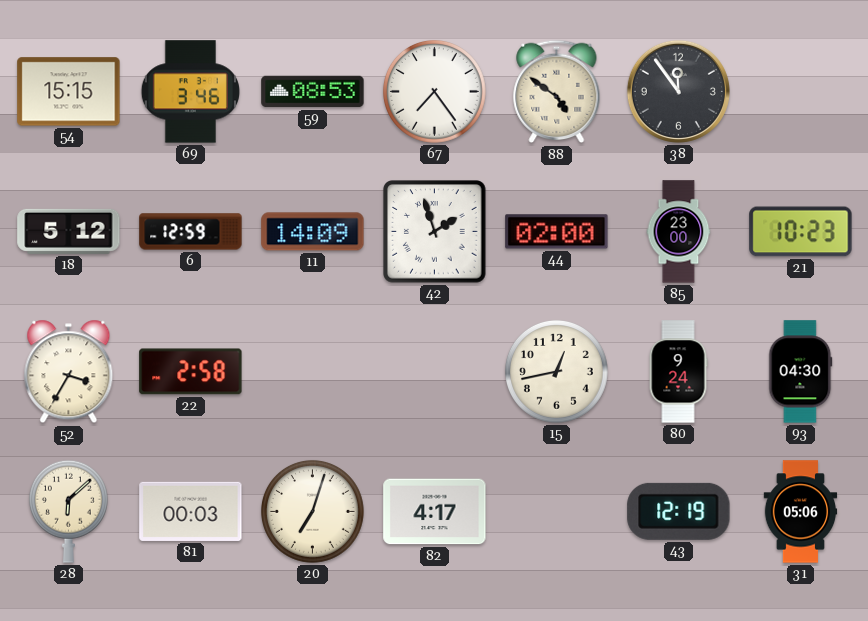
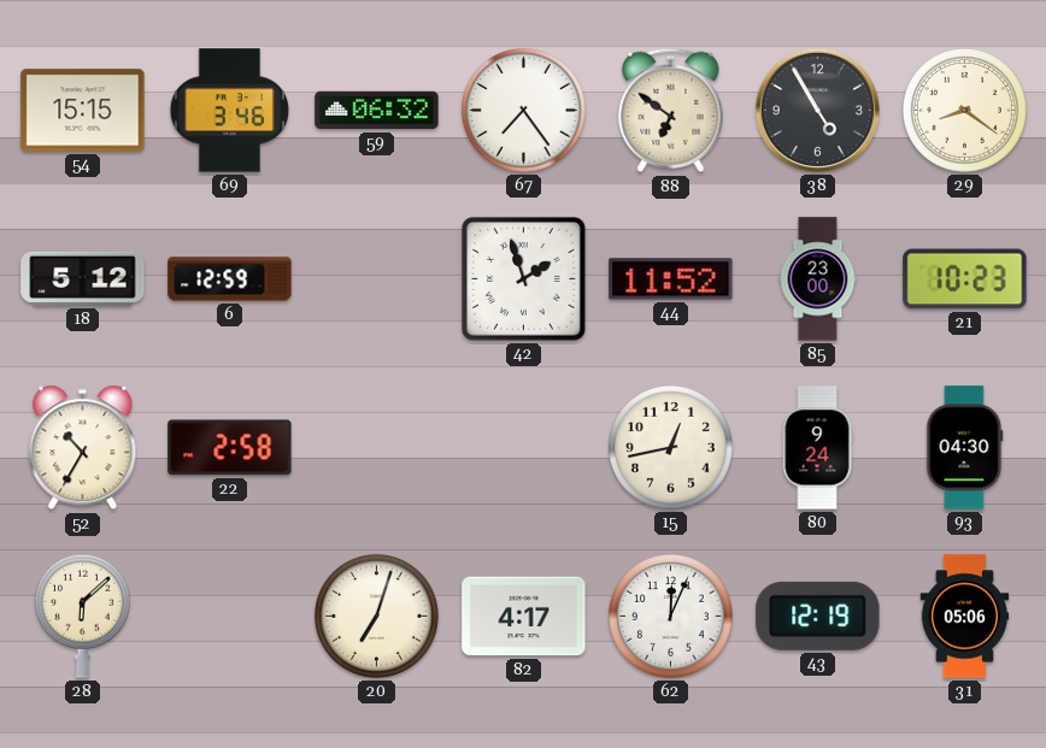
59: 08:53 -> 06:32
88: 4:51 -> 6:51
38: 11:54 -> 4:55
29: none -> 8:21
11: 14:09 -> none
44: 02:00 -> 11:52
52: 3:35 -> 10:35
81: 00:03 -> none
62: none -> 12:04
